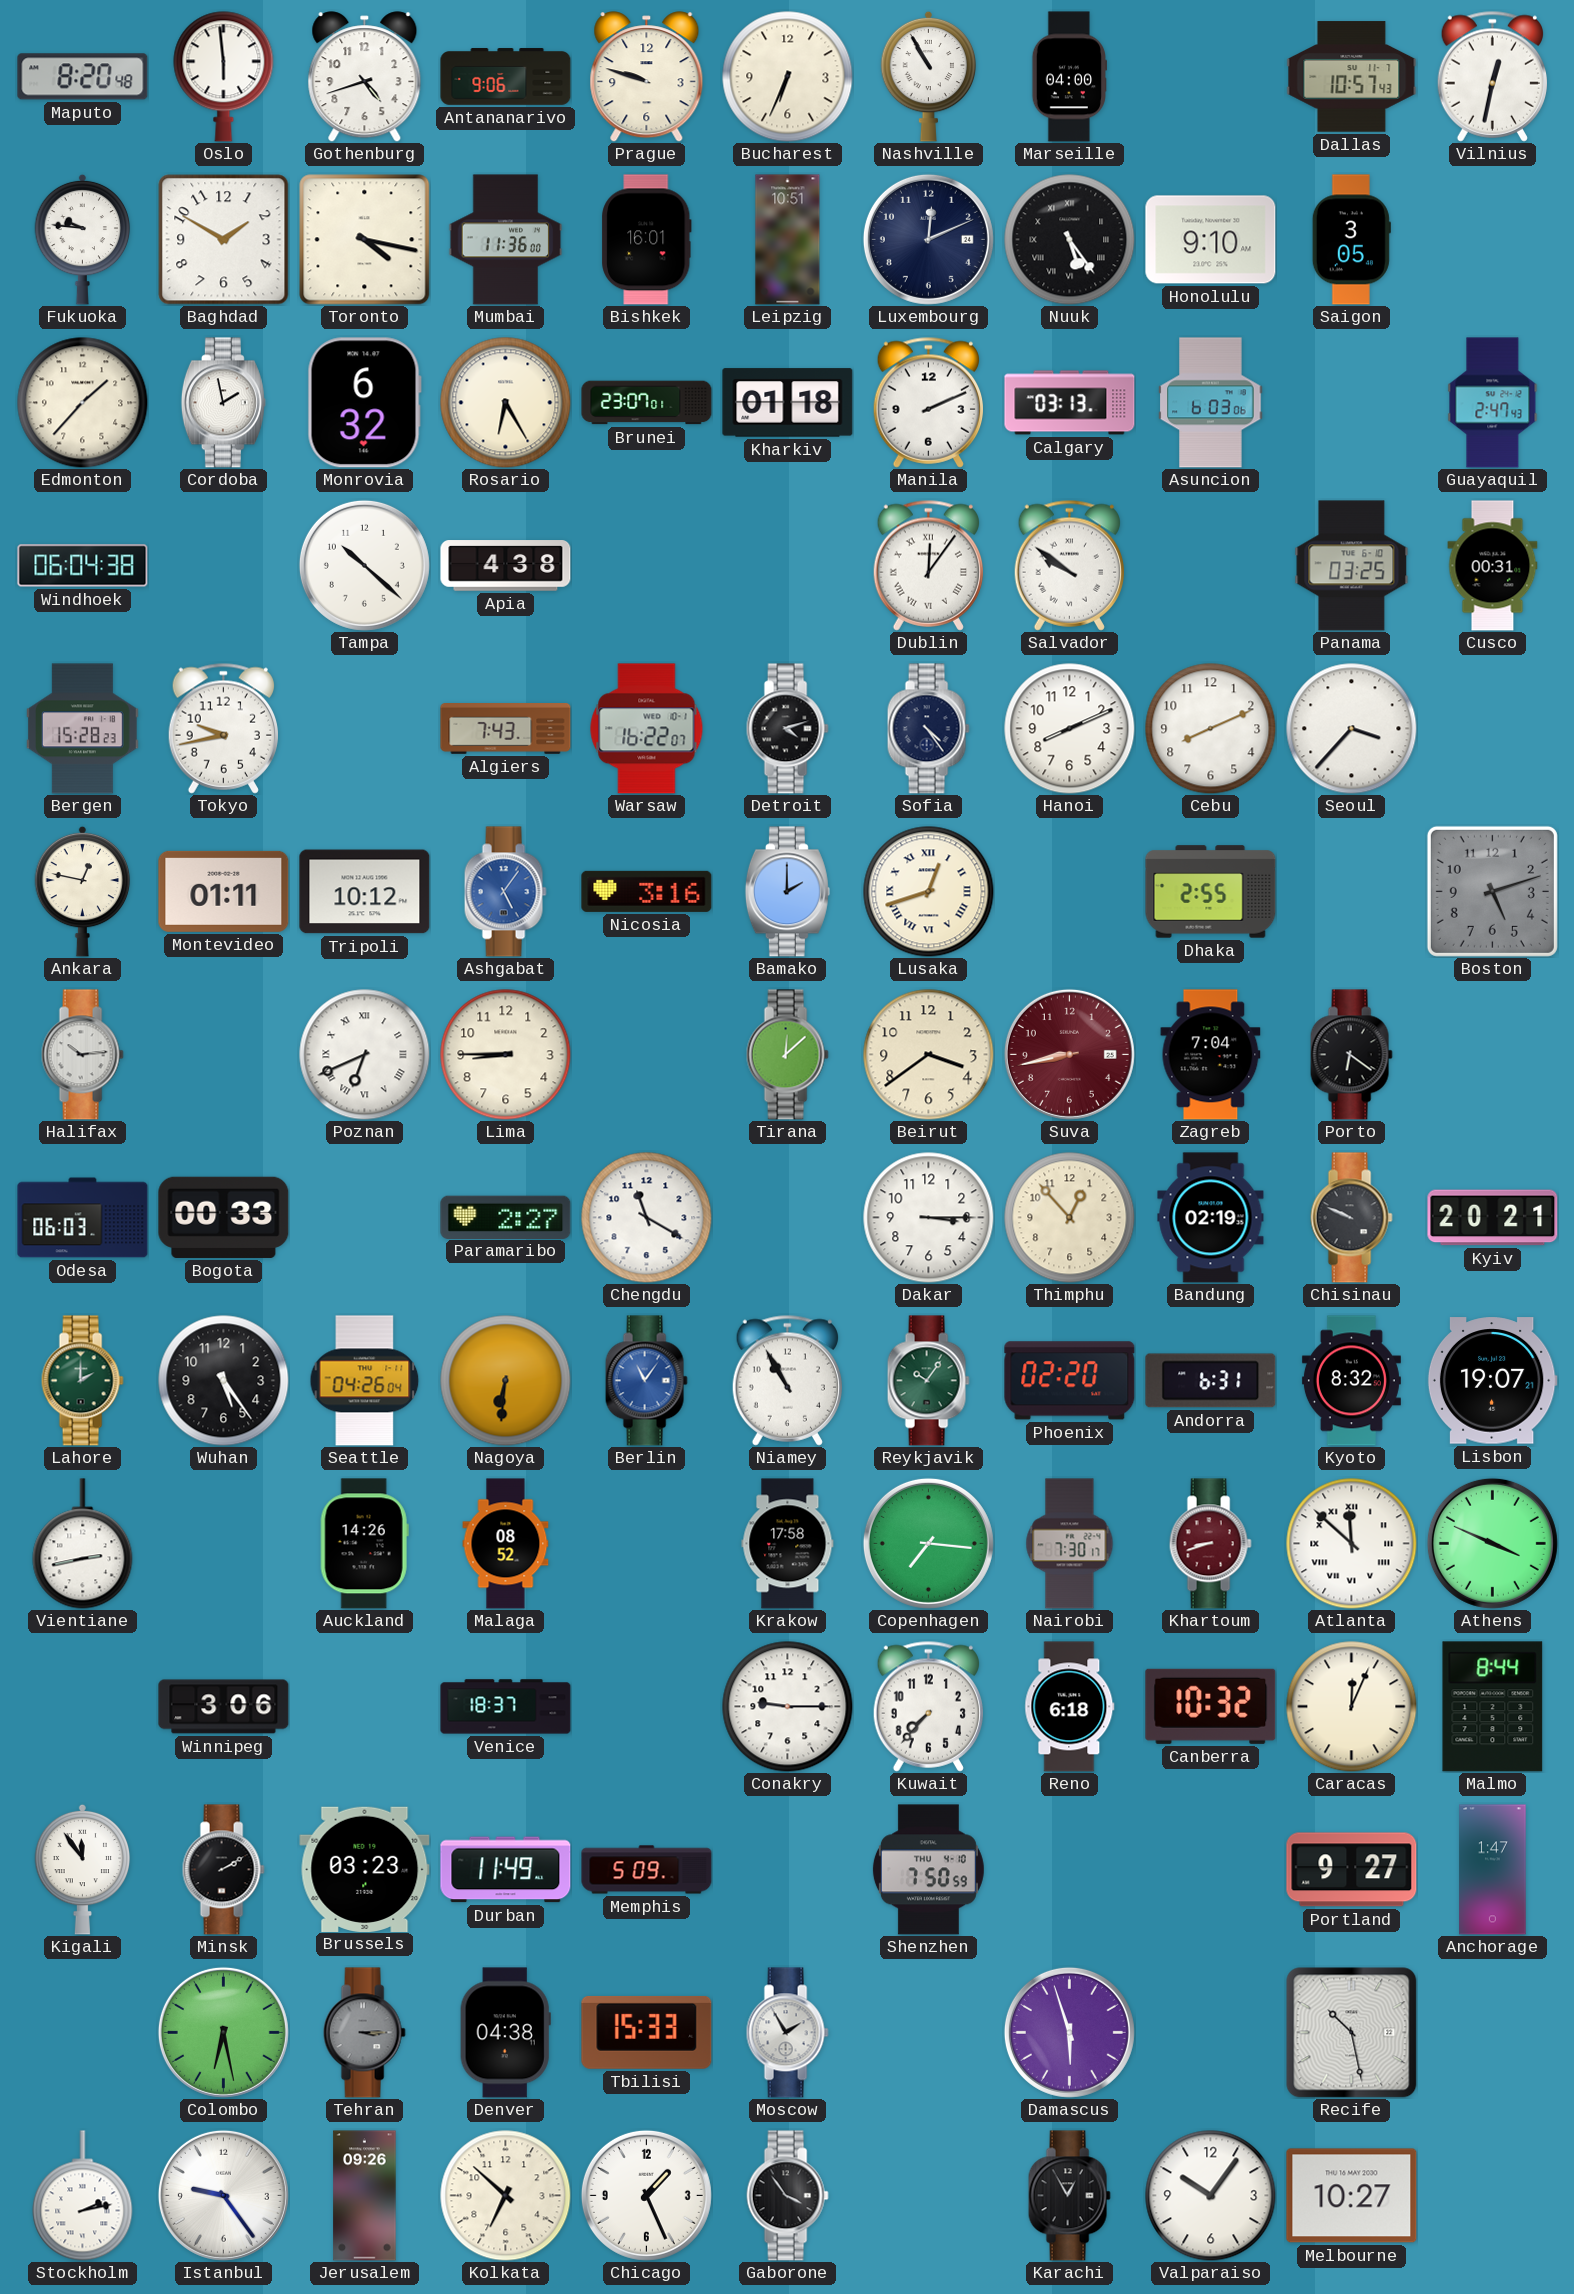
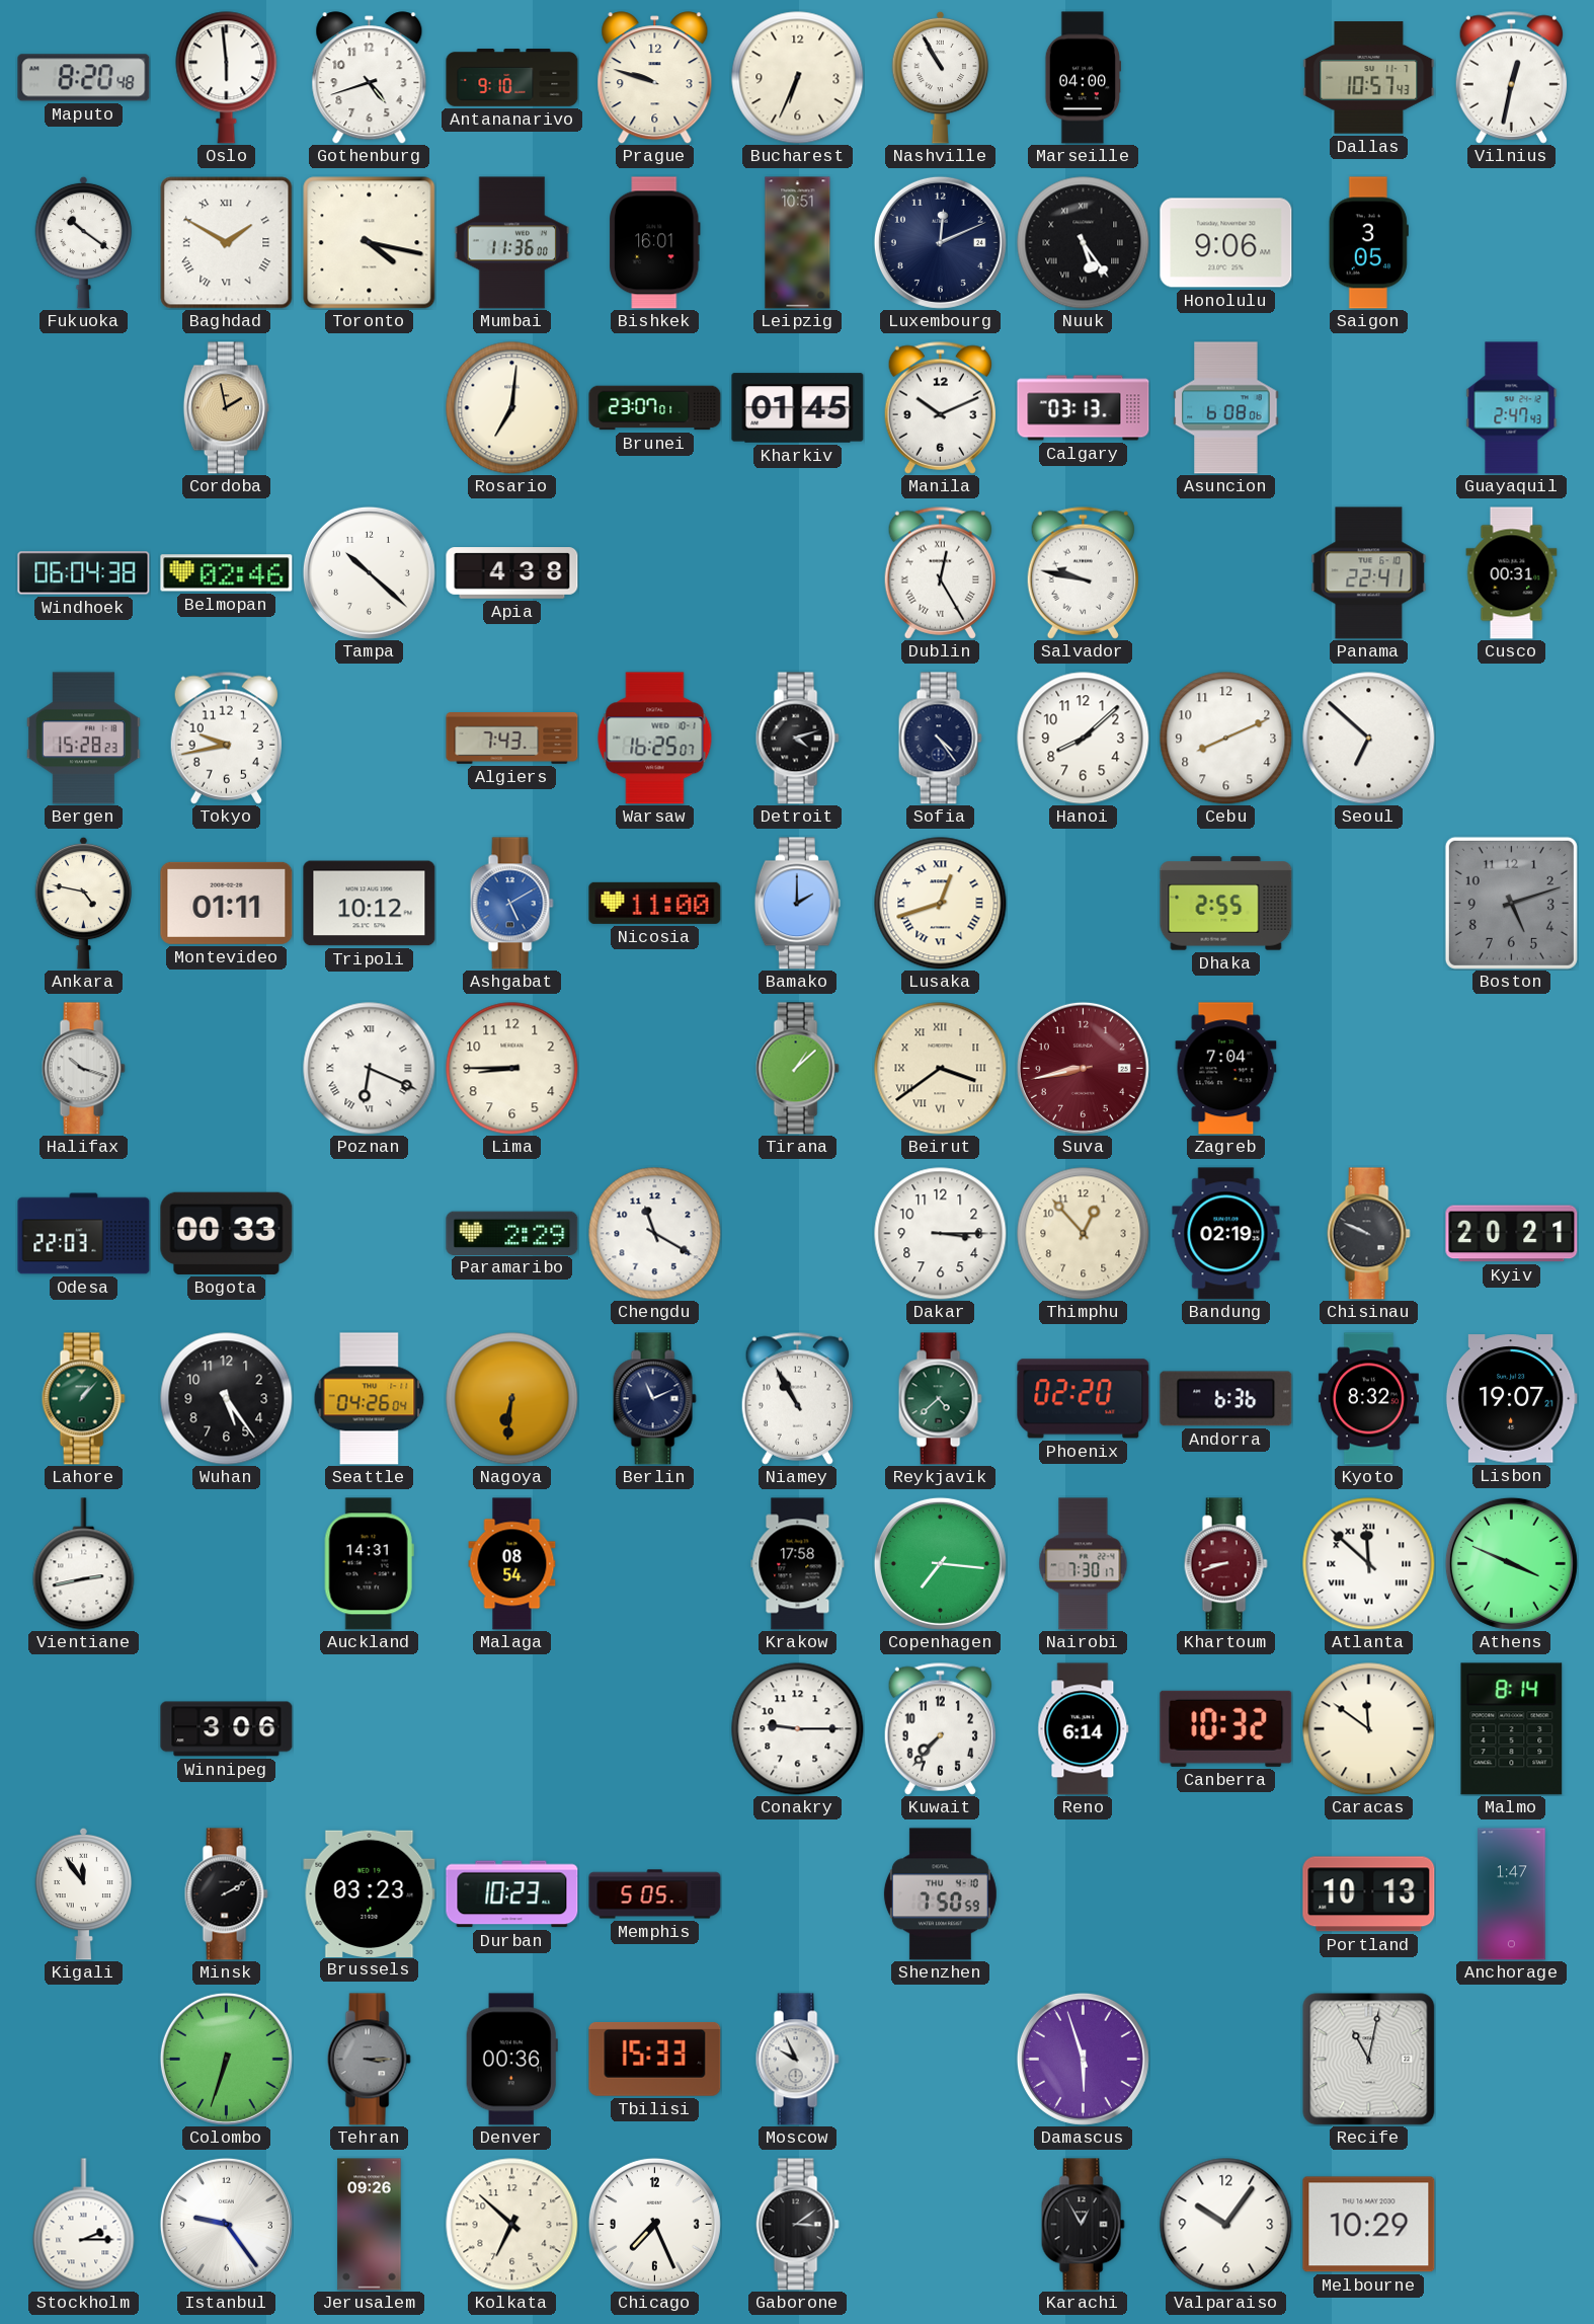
Antananarivo: 9:06 -> 9:10
Fukuoka: 9:46 -> 10:21
Baghdad numerals: Arabic -> Roman
Honolulu: 9:10 -> 9:06
Edmonton: 1:37 -> none
Cordoba dial: white -> champagne
Monrovia: 6:32 -> none
Rosario: 6:25 -> 7:01
Kharkiv: 01:18 -> 01:45
Manila: 2:11 -> 10:11
Asuncion: 6:03 -> 6:08
Belmopan: none -> 02:46
Dublin: 12:06 -> 12:25
Salvador: 9:51 -> 9:47
Panama: 03:25 -> 22:41
Warsaw: 16:22 -> 16:25
Hanoi: 8:11 -> 8:08
Seoul: 3:37 -> 6:52
Ankara: 12:47 -> 4:47
Ashgabat: 5:06 -> 5:10
Nicosia: 3:16 -> 11:00
Halifax: 10:14 -> 10:18
Poznan: 6:41 -> 6:19
Tirana: 12:08 -> 1:08
Beirut numerals: Arabic -> Roman
Porto: 6:21 -> none
Odesa: 06:03 -> 22:03
Paramaribo: 2:27 -> 2:29
Lahore: 2:00 -> 1:07
Berlin: 11:06 -> 11:11
Berlin dial: blue -> navy
Reykjavik: 10:06 -> 4:38
Andorra: 6:31 -> 6:36
Auckland: 14:26 -> 14:31
Malaga: 08:52 -> 08:54
Venice: 18:37 -> none
Reno: 6:18 -> 6:14
Caracas: 12:04 -> 11:51
Malmo: 8:44 -> 8:14
Durban: 11:49 -> 10:23
Memphis: 5:09 -> 5:05
Portland: 9:27 -> 10:13
Colombo: 6:28 -> 6:33
Denver: 04:38 -> 00:36
Moscow: 1:55 -> 9:56
Recife: 10:28 -> 11:02
Stockholm: 2:13 -> 2:15
Chicago: 1:26 -> 7:26
Gaborone: 3:54 -> 3:09
Melbourne: 10:27 -> 10:29
